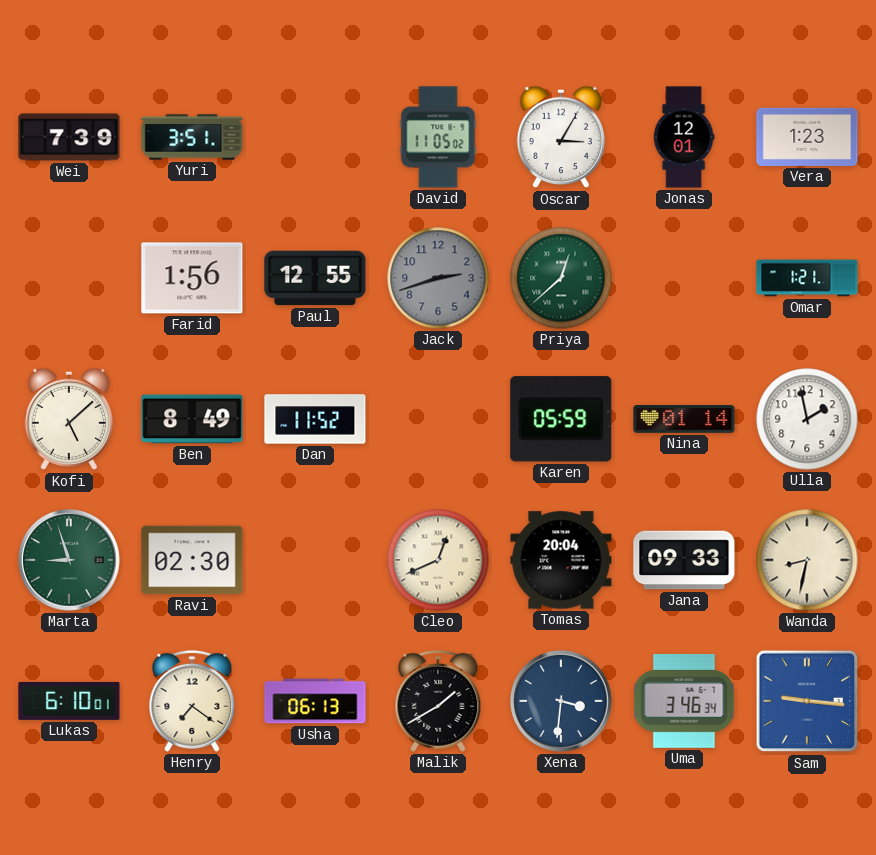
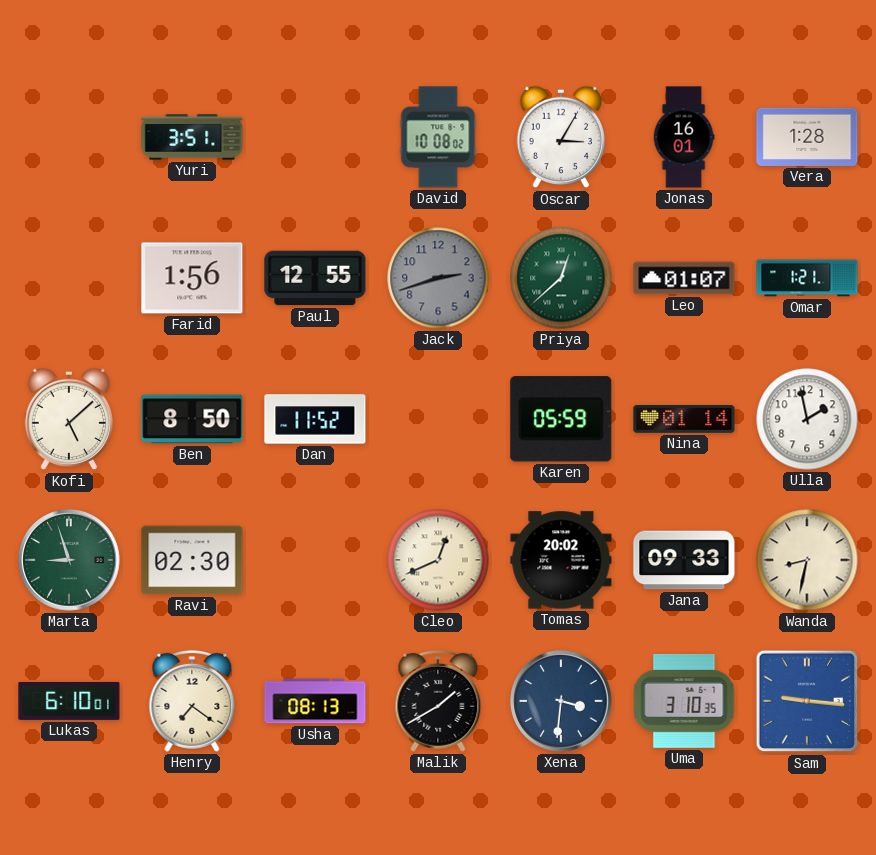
Wei: 7:39 -> none
David: 11:05 -> 10:08
Jonas: 12:01 -> 16:01
Vera: 1:23 -> 1:28
Leo: none -> 01:07
Ben: 8:49 -> 8:50
Tomas: 20:04 -> 20:02
Usha: 06:13 -> 08:13
Uma: 3:46 -> 3:10
